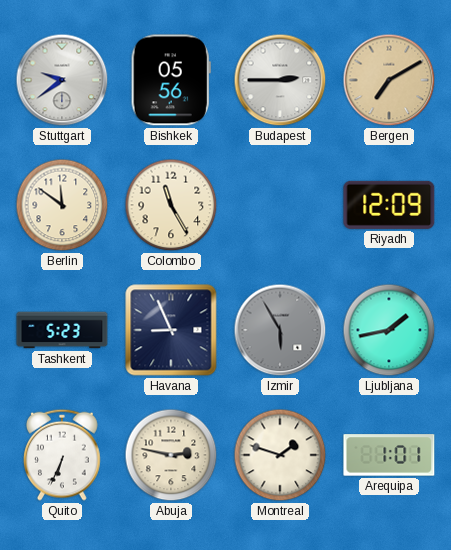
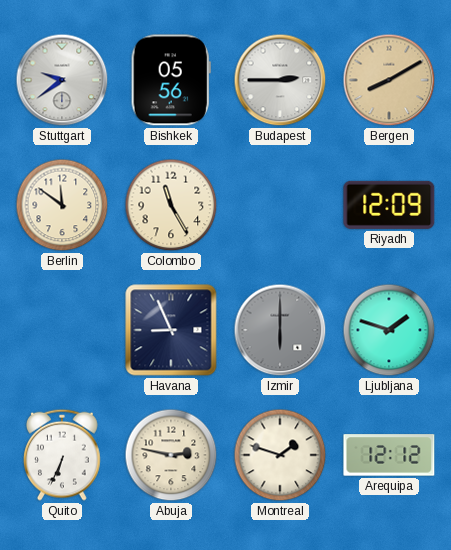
Bergen: 7:10 -> 8:10
Tashkent: 5:23 -> none
Izmir: 5:55 -> 6:00
Ljubljana: 1:43 -> 1:48
Arequipa: 1:01 -> 12:12
